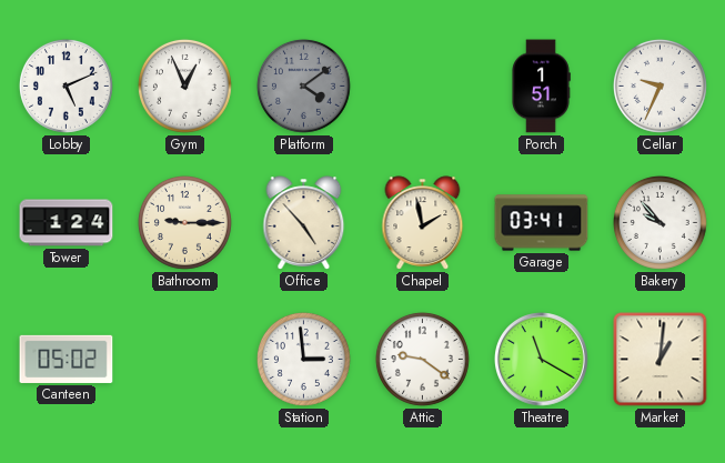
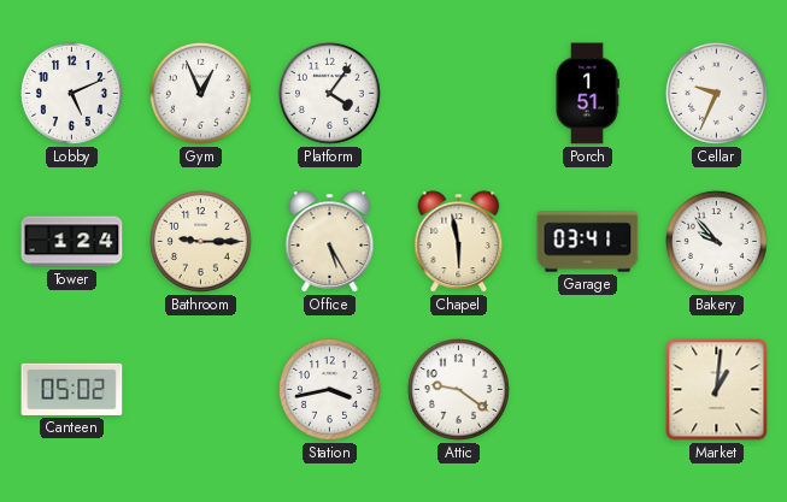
Platform: 4:09 -> 4:06
Platform dial: grey -> white
Office: 4:53 -> 5:25
Chapel: 1:58 -> 5:58
Station: 2:59 -> 3:43
Theatre: 11:20 -> none
